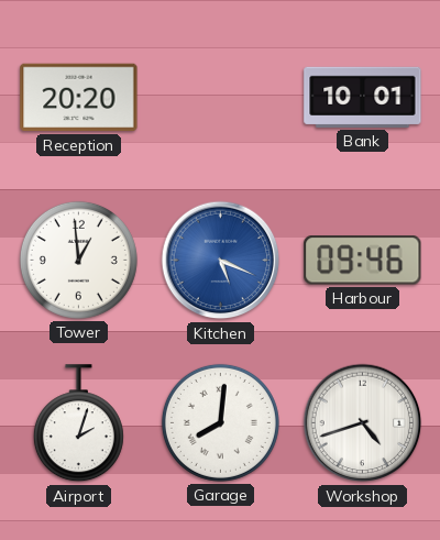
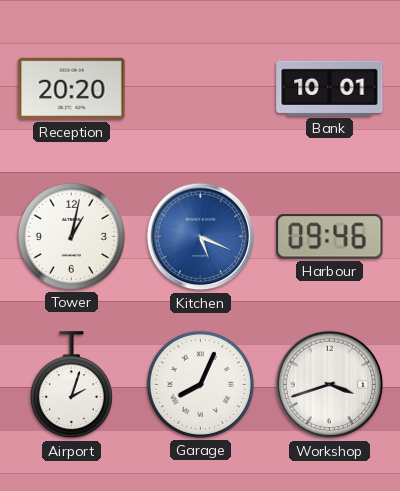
Tower: 12:59 -> 1:02
Garage: 8:01 -> 8:04
Workshop: 4:42 -> 3:42
